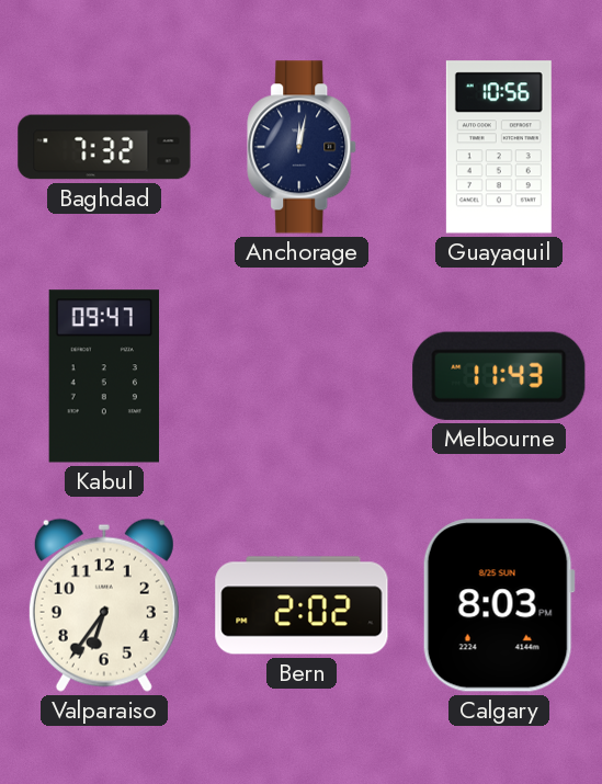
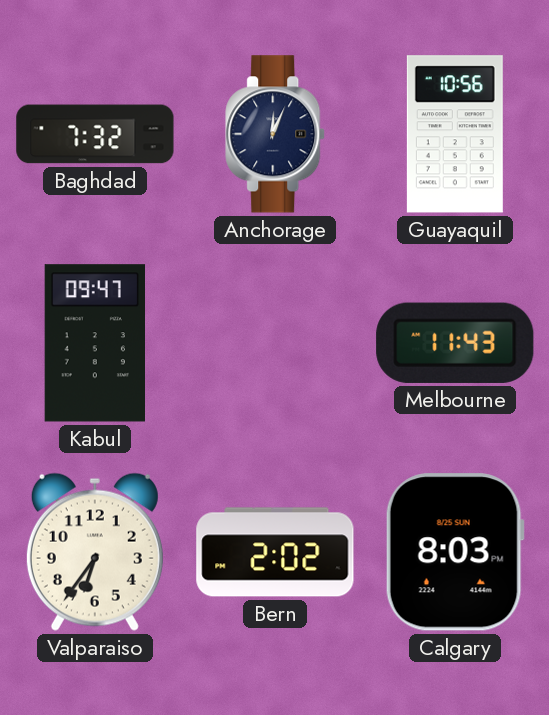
Anchorage: 12:02 -> 12:04
